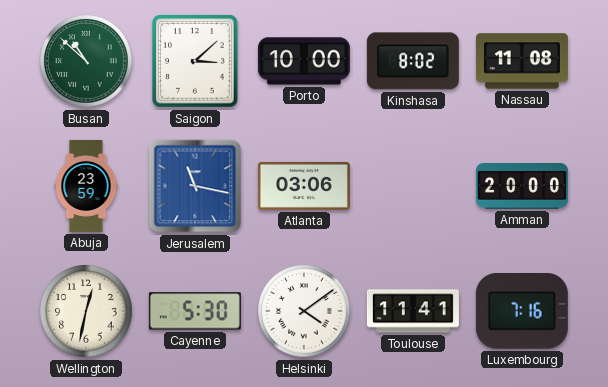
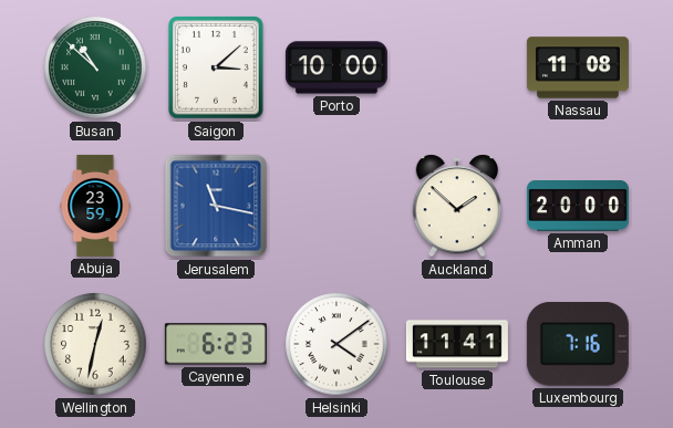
Kinshasa: 8:02 -> none
Atlanta: 03:06 -> none
Auckland: none -> 1:52
Cayenne: 5:30 -> 6:23
